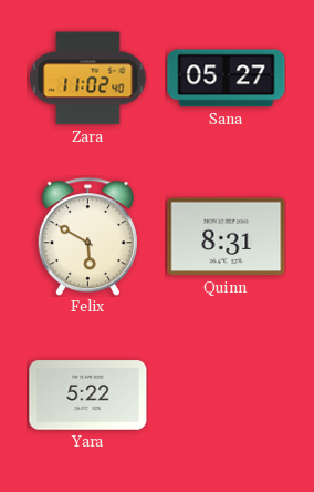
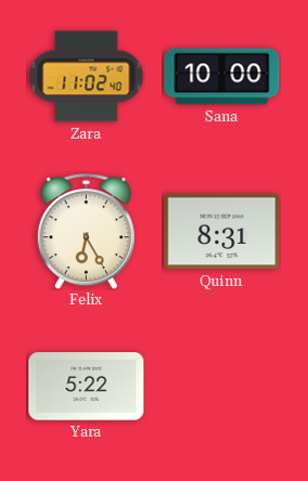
Sana: 05:27 -> 10:00
Felix: 5:50 -> 6:25
